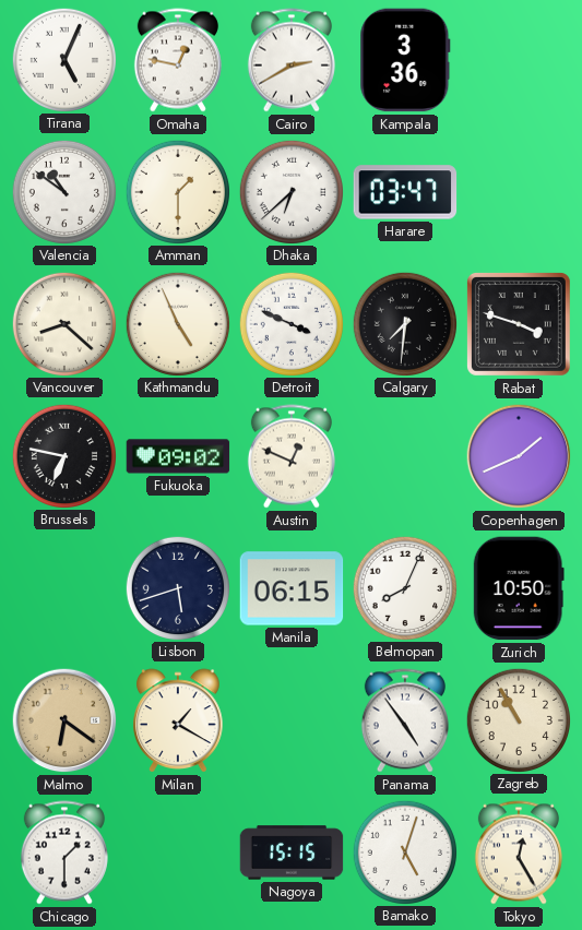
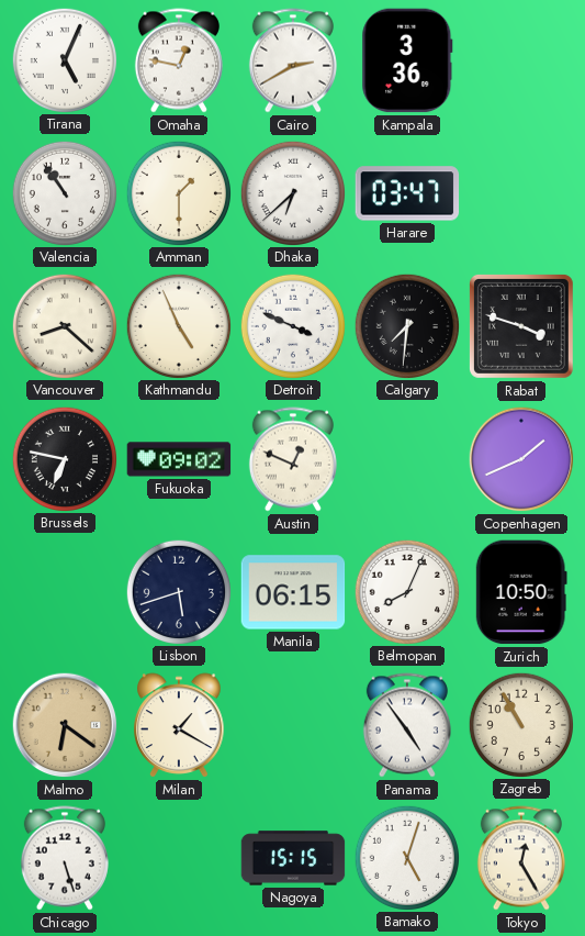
Valencia: 10:51 -> 10:54
Chicago: 1:30 -> 5:27
